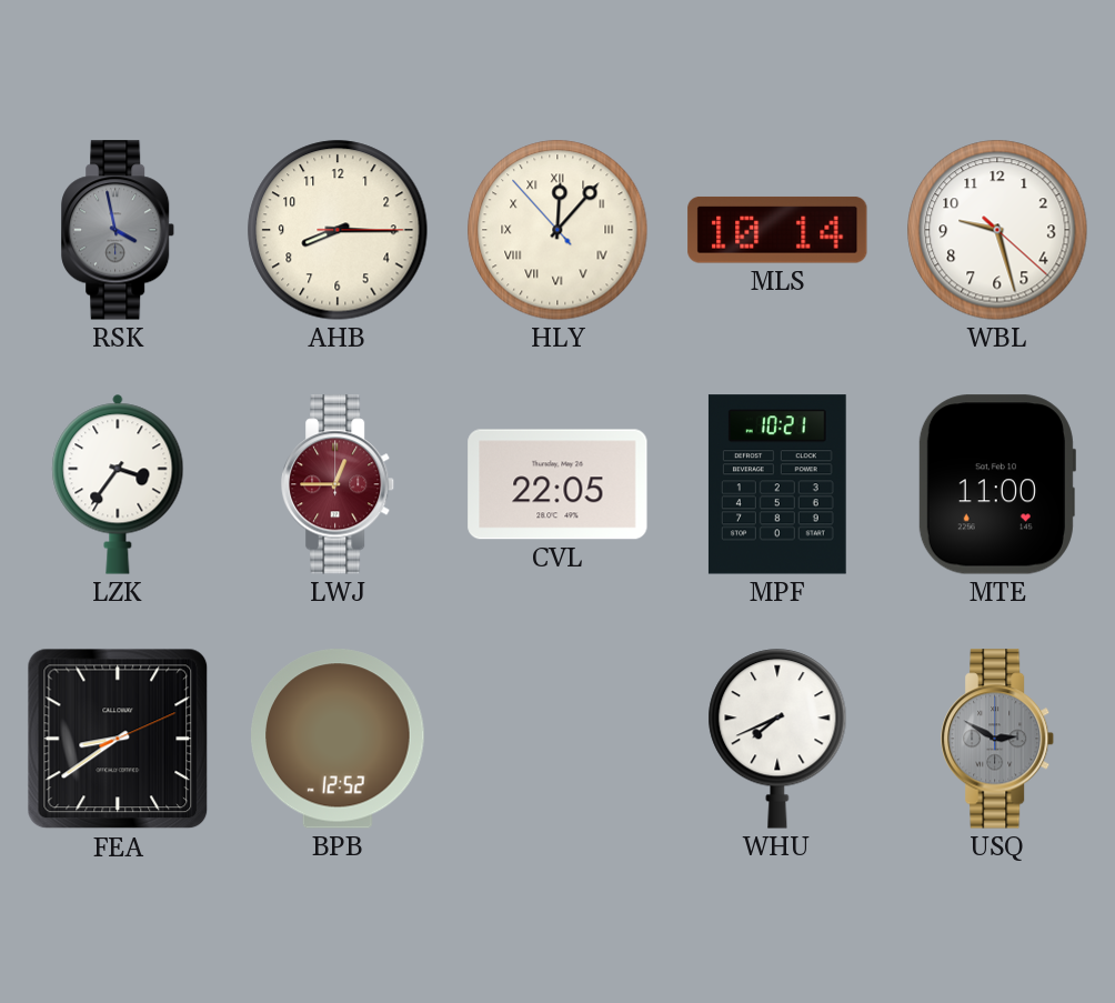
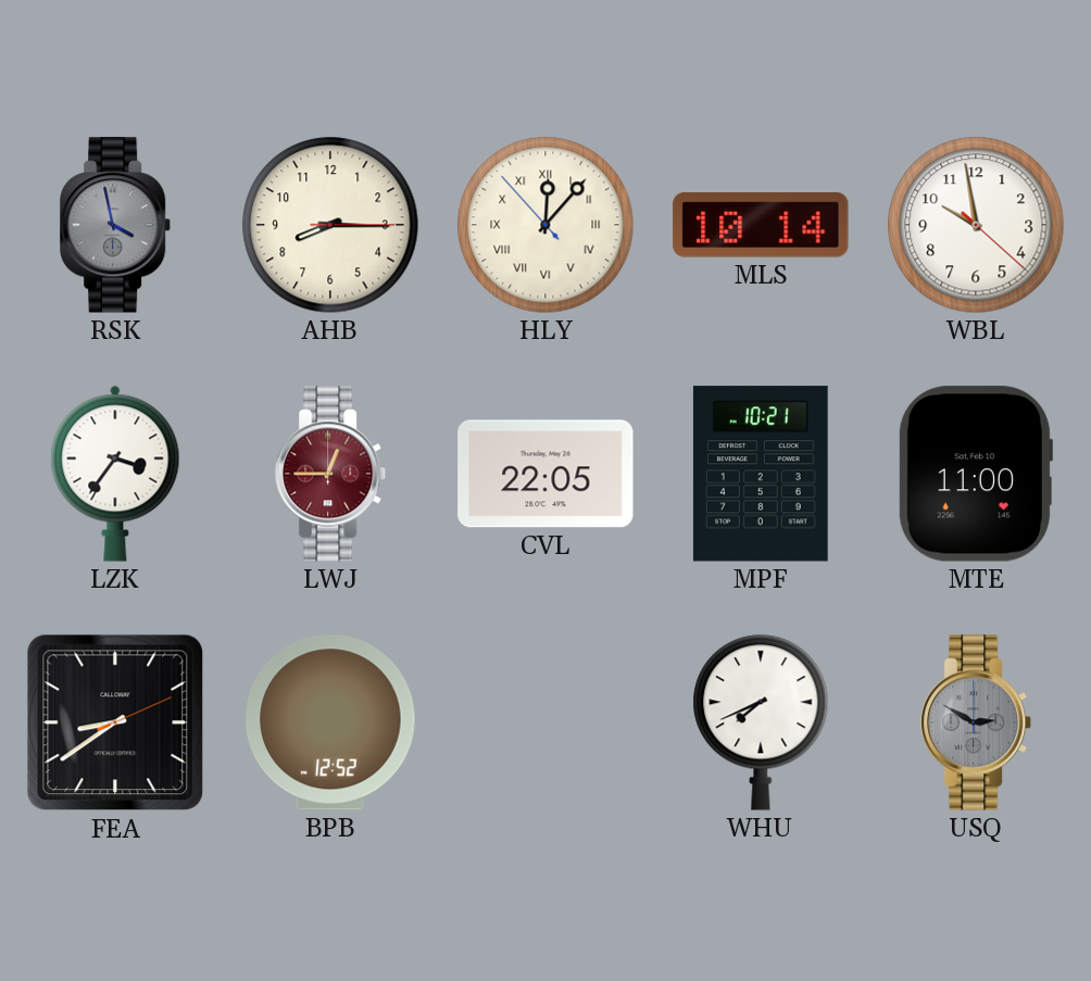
WBL: 9:27 -> 9:58
